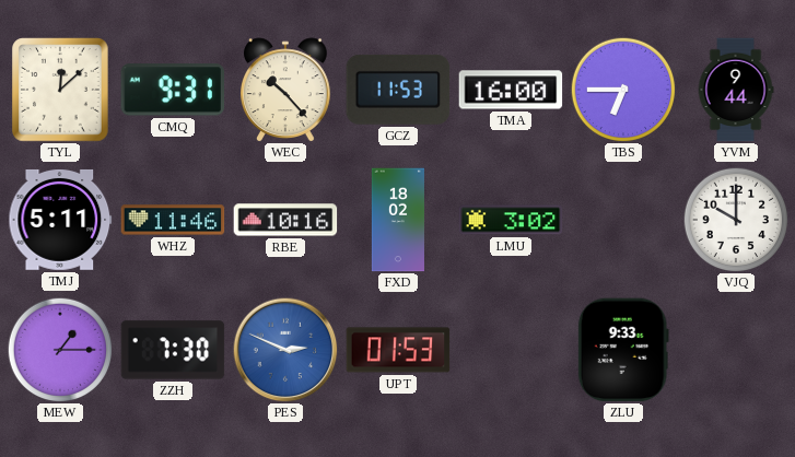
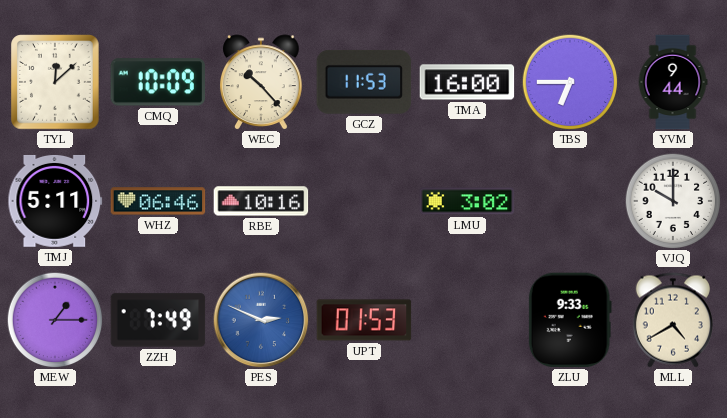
CMQ: 9:31 -> 10:09
WHZ: 11:46 -> 06:46
FXD: 18:02 -> none
ZZH: 7:30 -> 7:49
MLL: none -> 4:40
